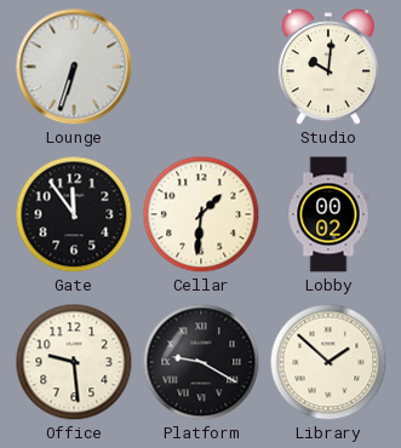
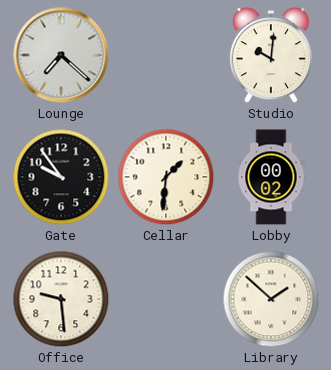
Lounge: 6:33 -> 7:22
Gate: 11:54 -> 9:54
Platform: 9:20 -> none
